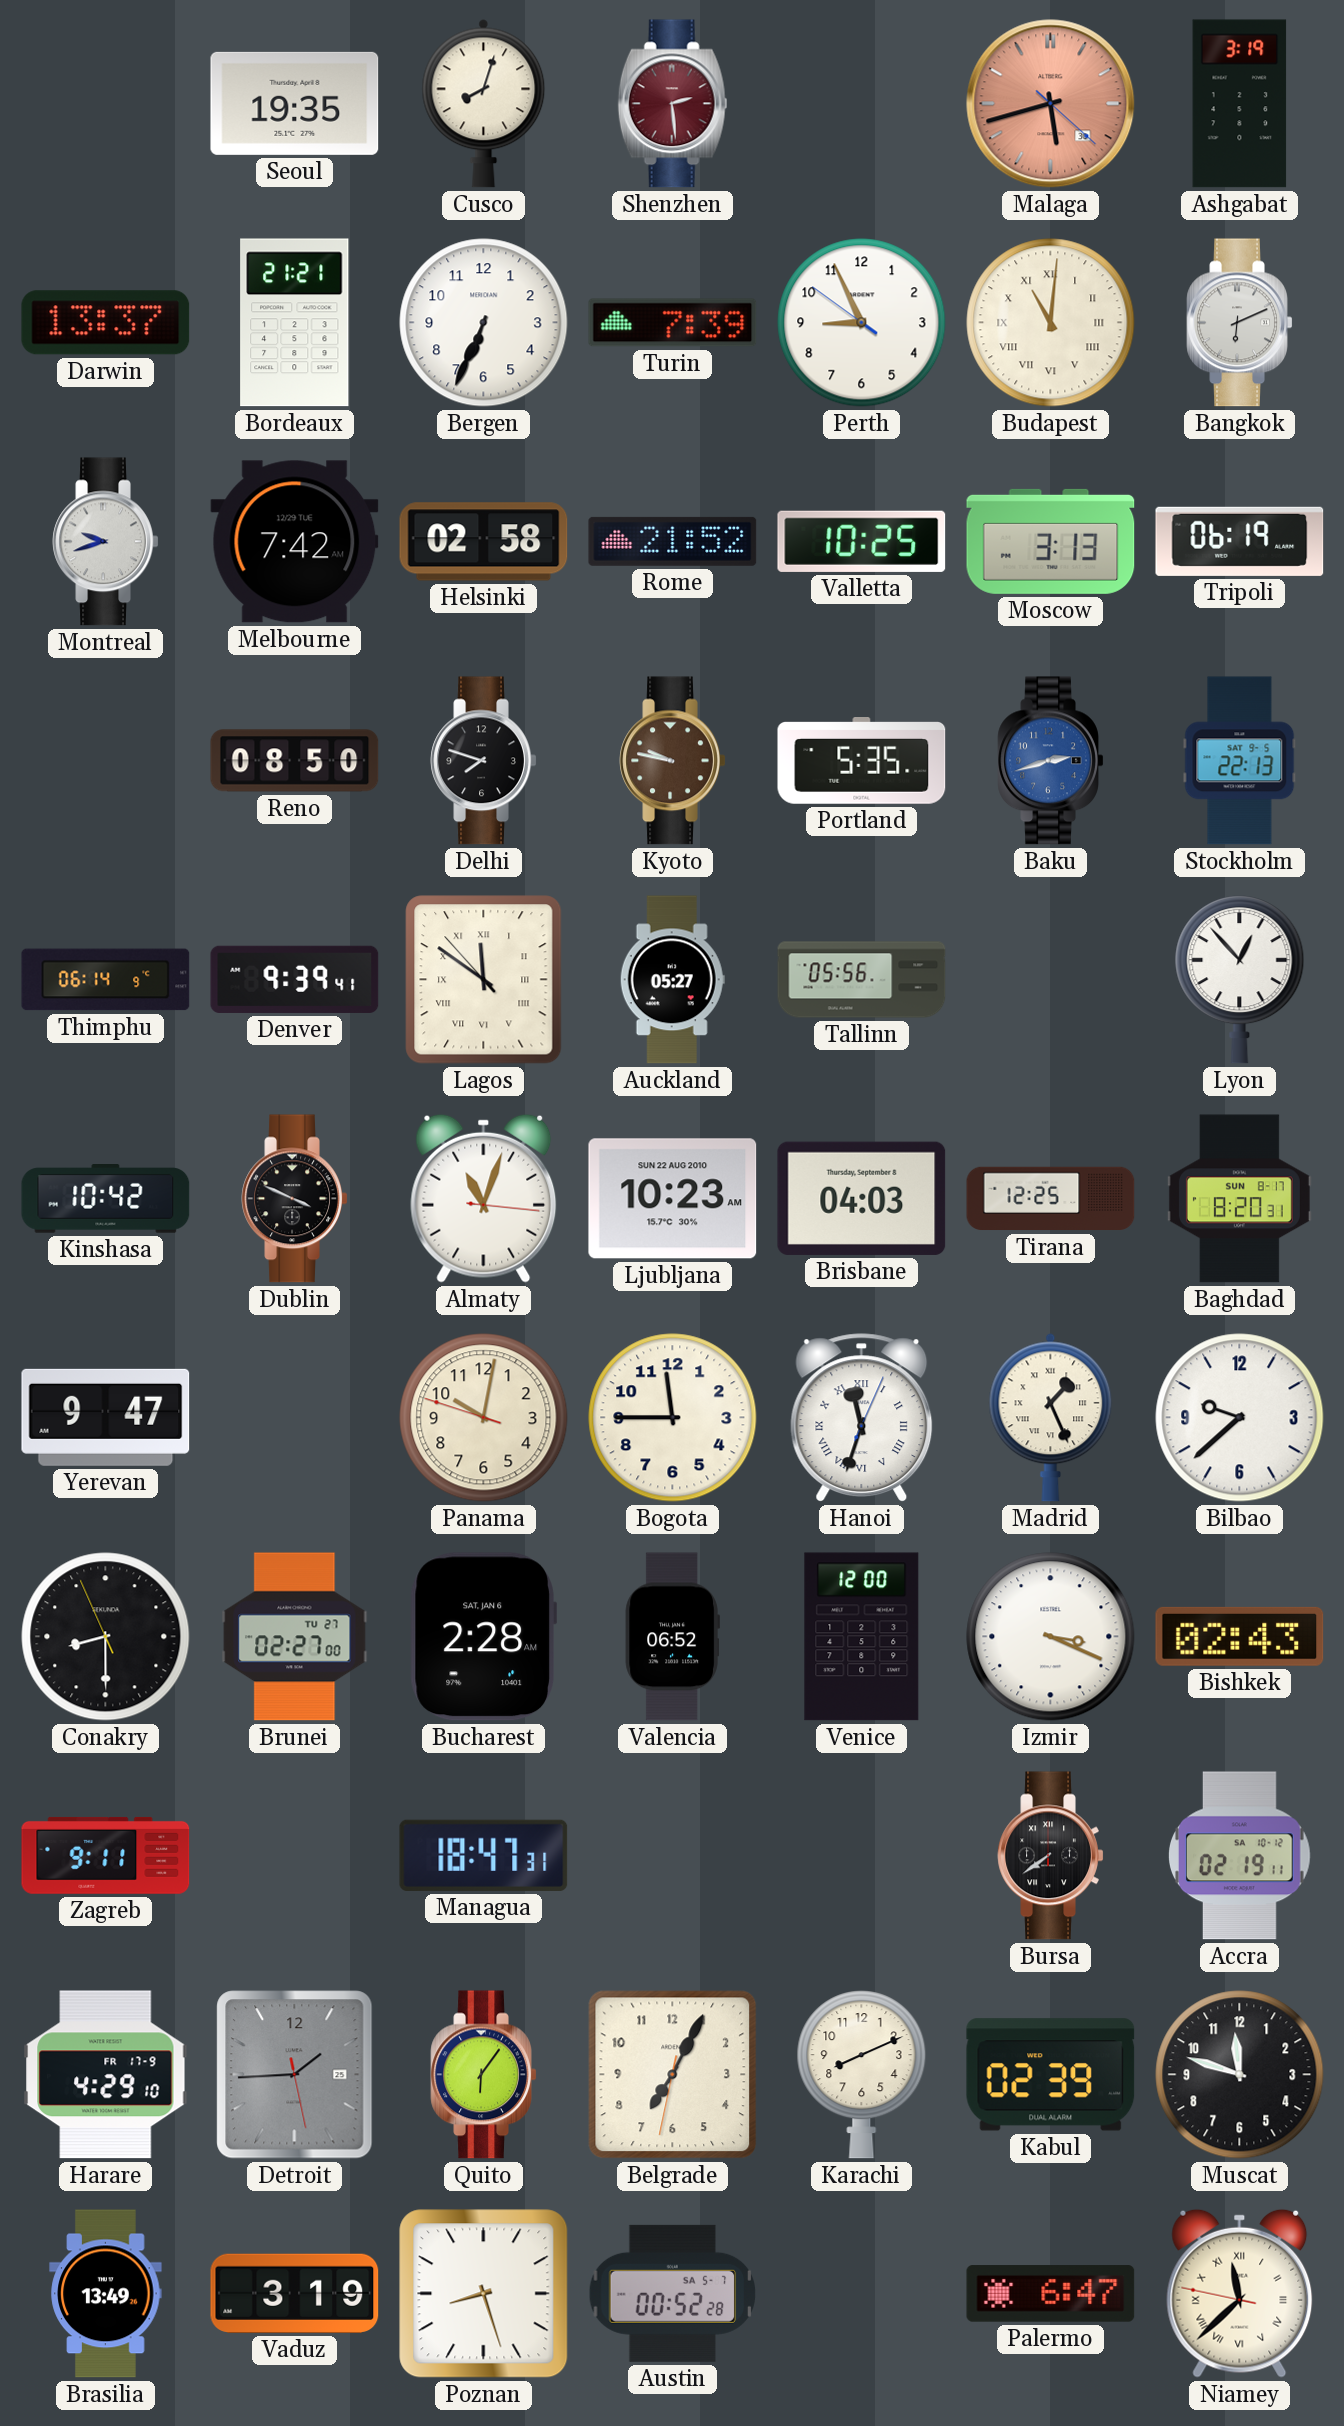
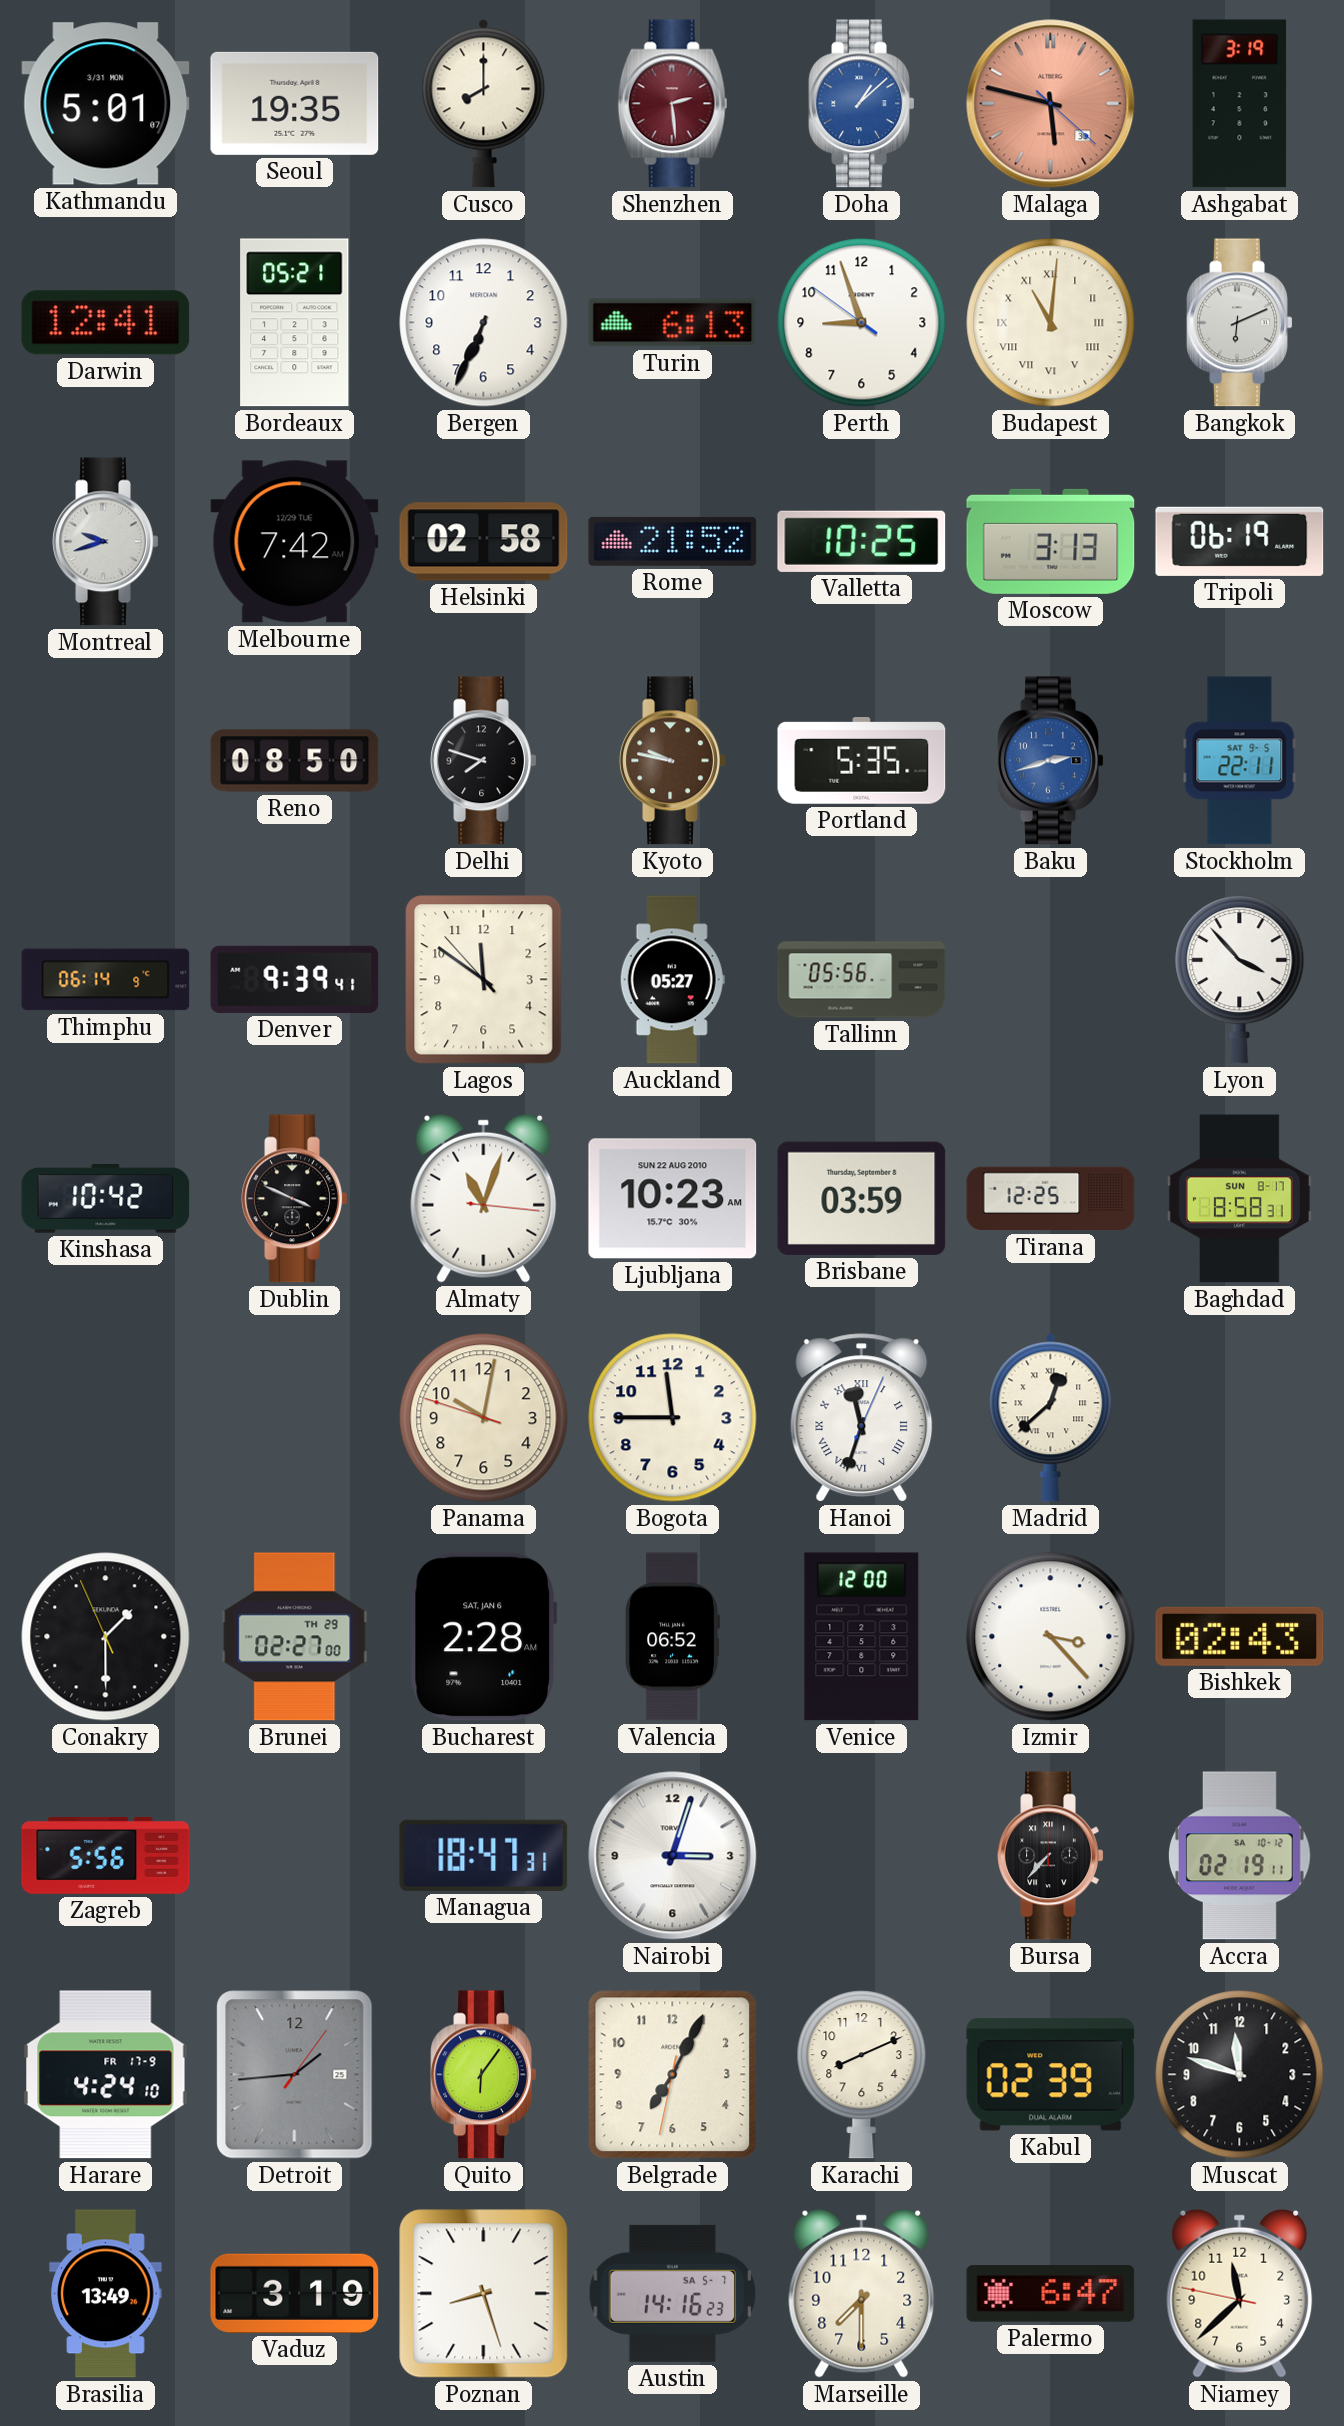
Kathmandu: none -> 5:01
Cusco: 8:03 -> 8:00
Doha: none -> 1:08
Malaga: 5:42 -> 5:47
Darwin: 13:37 -> 12:41
Bordeaux: 21:21 -> 05:21
Turin: 7:39 -> 6:13
Perth: 8:55 -> 8:56
Stockholm: 22:13 -> 22:11
Lagos numerals: Roman -> Arabic
Lyon: 12:53 -> 3:53
Brisbane: 04:03 -> 03:59
Baghdad: 8:20 -> 8:58
Yerevan: 9:47 -> none
Madrid: 1:26 -> 12:38
Bilbao: 9:38 -> none
Conakry: 8:29 -> 1:29
Brunei date: TU 27 -> TH 29
Izmir: 3:19 -> 3:23
Zagreb: 9:11 -> 5:56
Nairobi: none -> 3:03
Bursa: 7:39 -> 7:37
Harare: 4:29 -> 4:24
Detroit: 1:44:28 -> 1:44:06
Austin: 00:52 -> 14:16
Marseille: none -> 7:30
Niamey numerals: Roman -> Arabic
